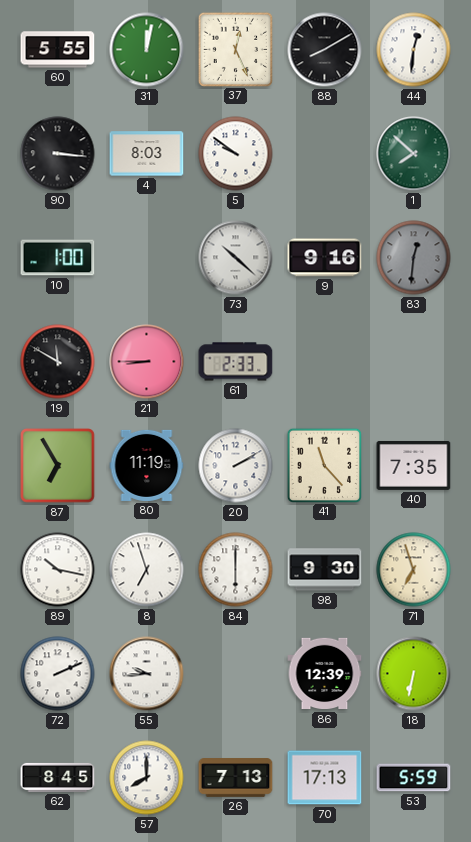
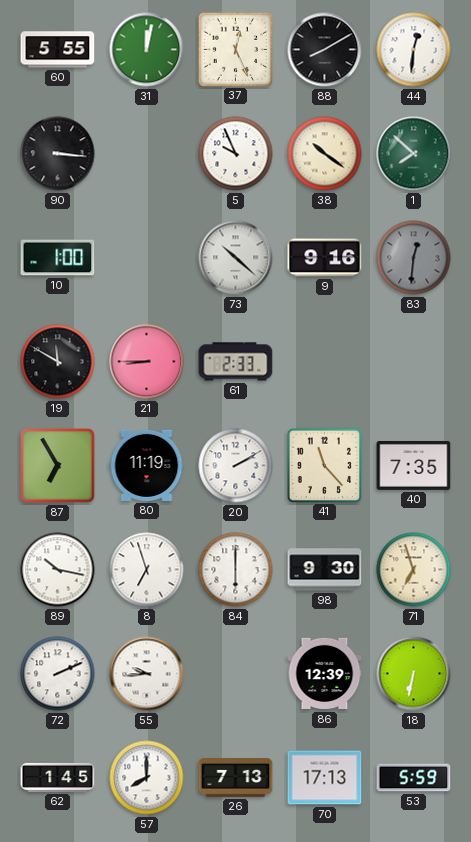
4: 8:03 -> none
5: 9:51 -> 9:56
38: none -> 10:21
62: 8:45 -> 1:45
